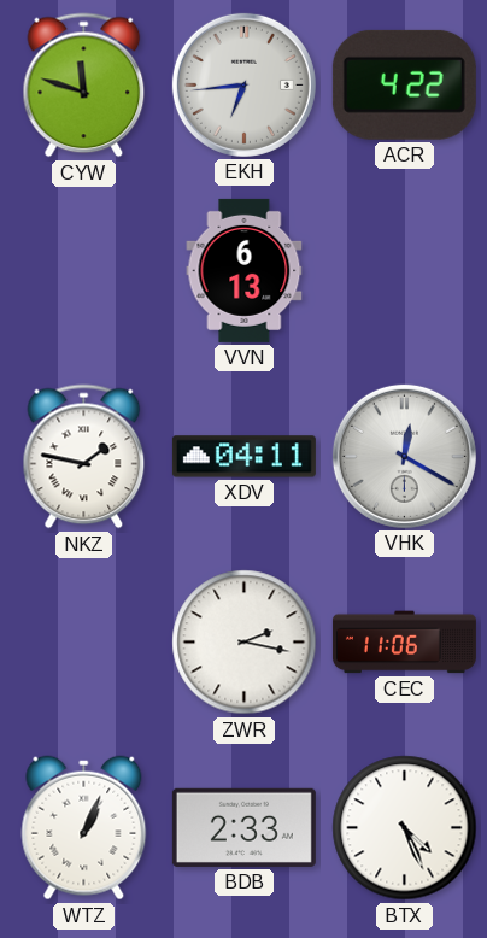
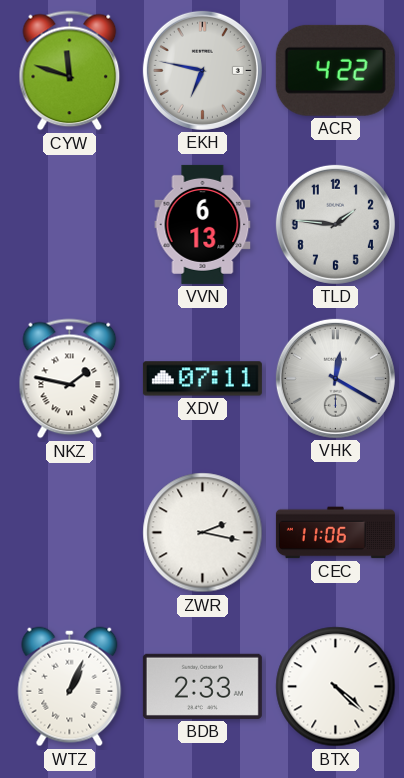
EKH: 6:44 -> 6:47
TLD: none -> 1:46
XDV: 04:11 -> 07:11
BTX: 4:26 -> 4:22
